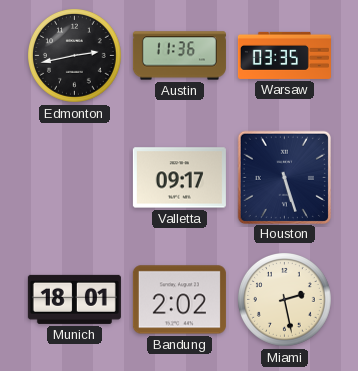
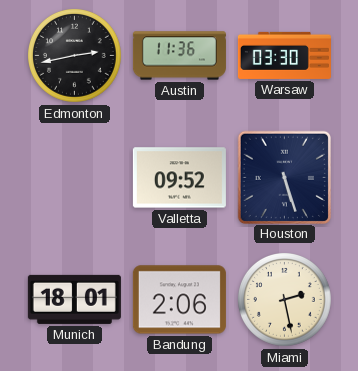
Warsaw: 03:35 -> 03:30
Valletta: 09:17 -> 09:52
Bandung: 2:02 -> 2:06
